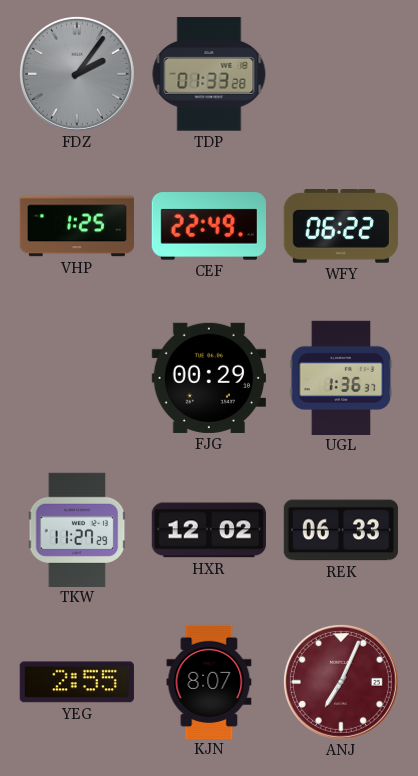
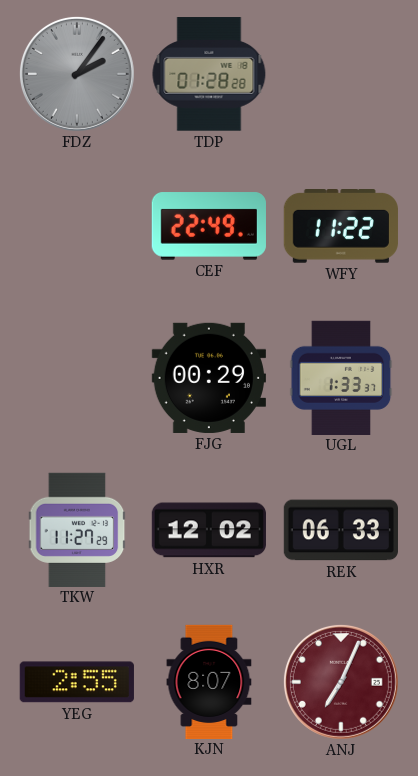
TDP: 01:33 -> 01:28
VHP: 1:25 -> none
WFY: 06:22 -> 11:22
UGL: 1:36 -> 1:33
